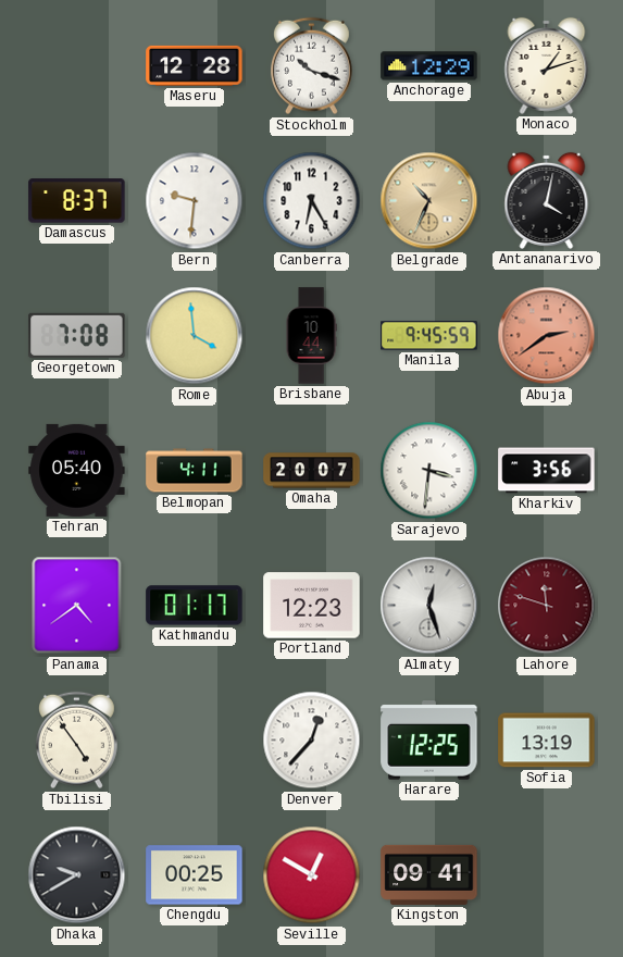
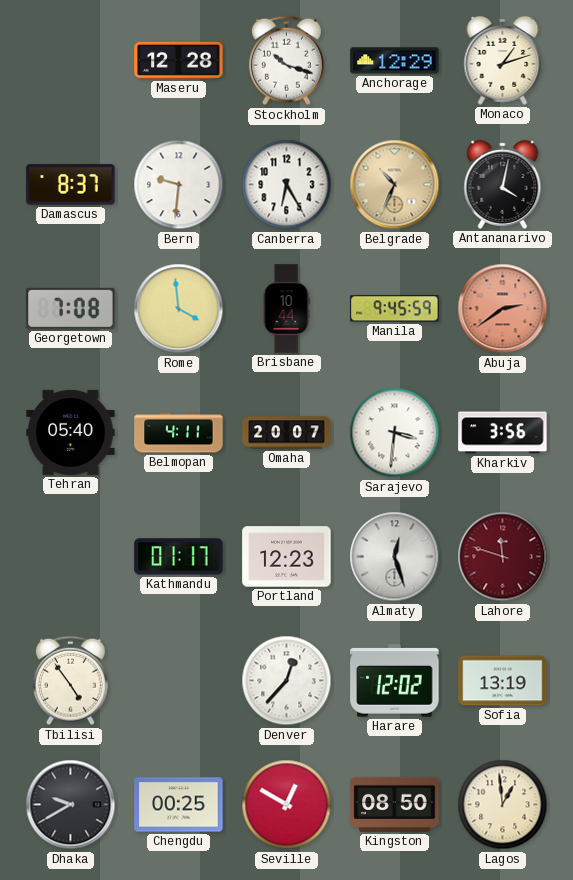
Panama: 4:39 -> none
Harare: 12:25 -> 12:02
Kingston: 09:41 -> 08:50
Lagos: none -> 12:59
